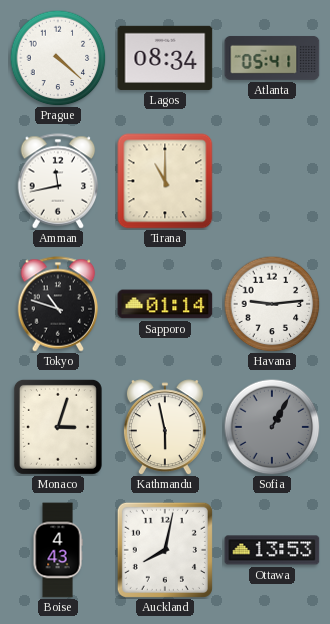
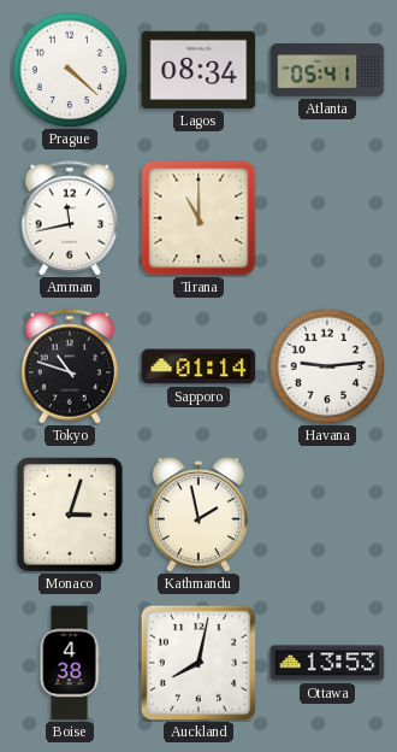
Kathmandu: 5:58 -> 1:58
Sofia: 1:05 -> none
Boise: 4:43 -> 4:38
